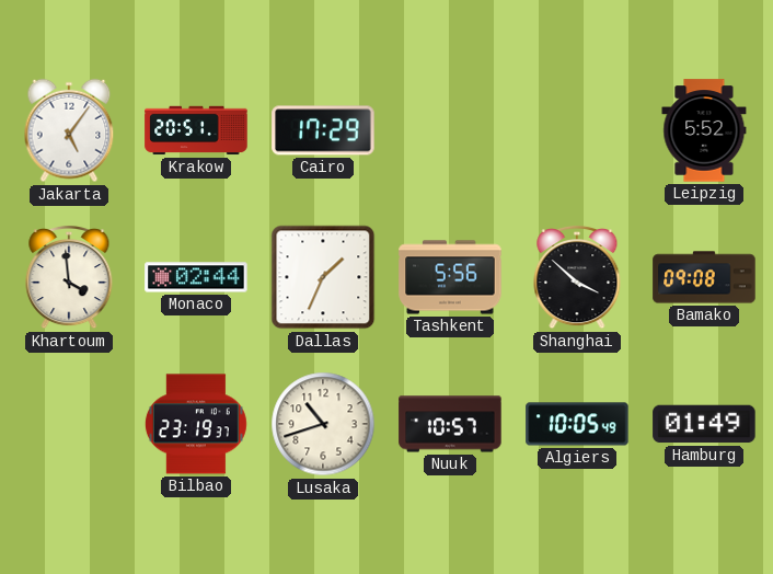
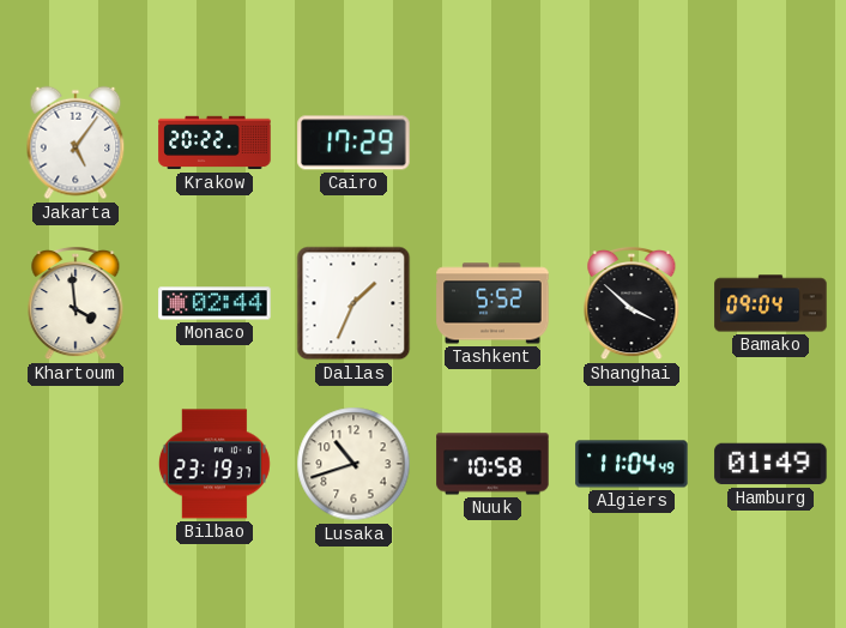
Krakow: 20:51 -> 20:22
Leipzig: 5:52 -> none
Tashkent: 5:56 -> 5:52
Bamako: 09:08 -> 09:04
Nuuk: 10:57 -> 10:58
Algiers: 10:05 -> 11:04
